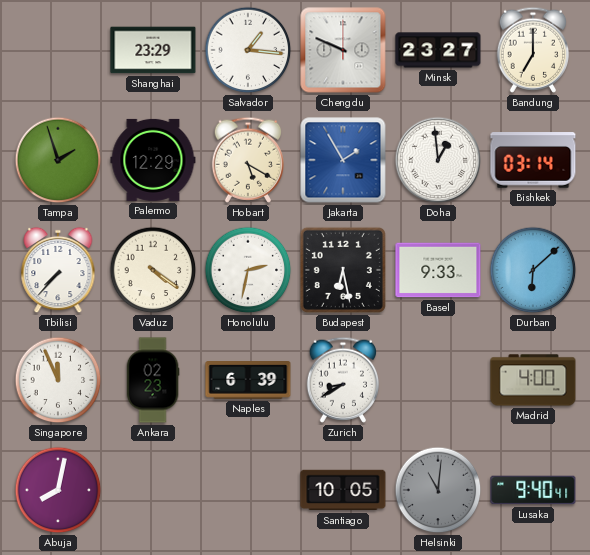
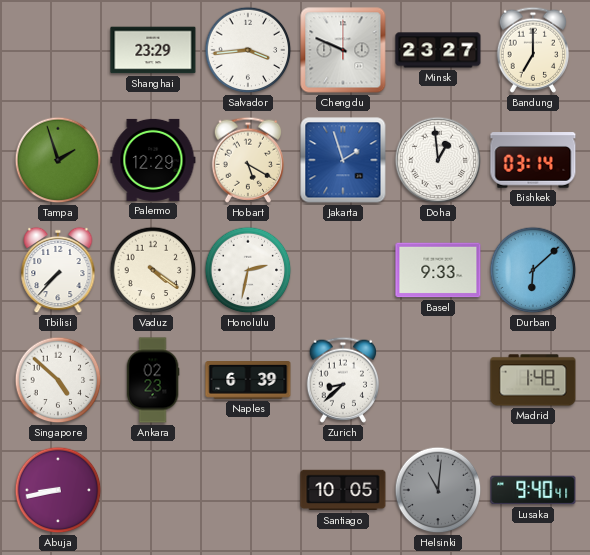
Salvador: 1:16 -> 3:44
Jakarta: 1:55 -> 1:57
Budapest: 6:28 -> none
Singapore: 11:56 -> 4:52
Zurich: 8:40 -> 8:38
Madrid: 4:00 -> 1:48
Abuja: 8:02 -> 8:43
